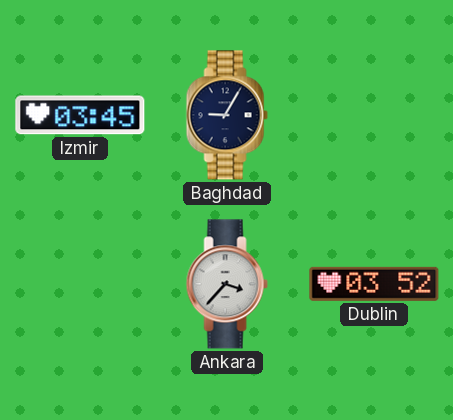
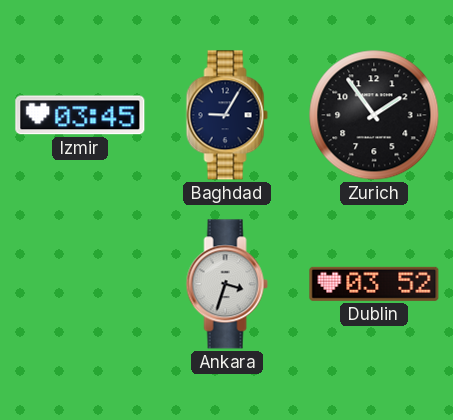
Zurich: none -> 1:54
Ankara: 3:37 -> 3:33
